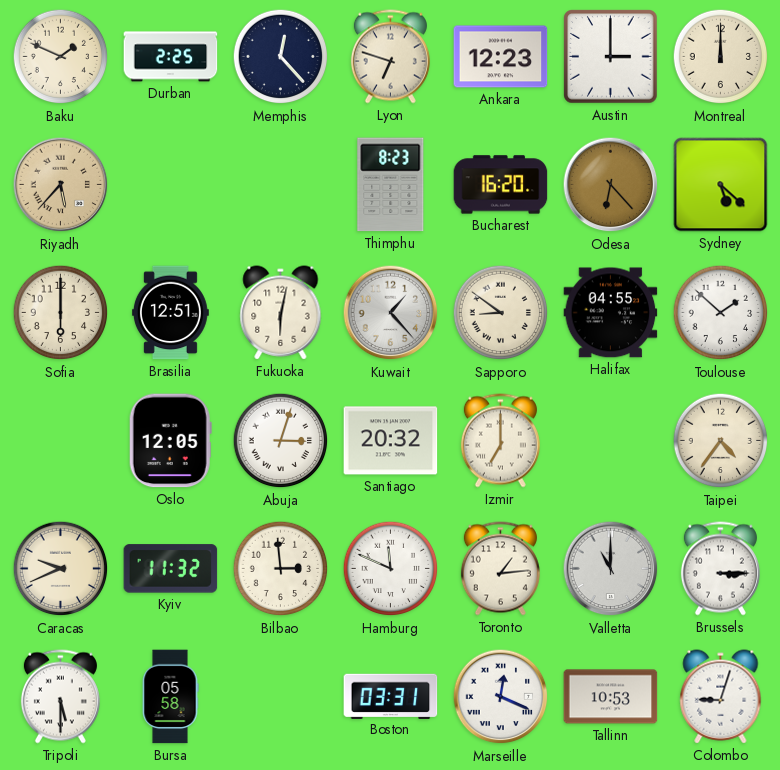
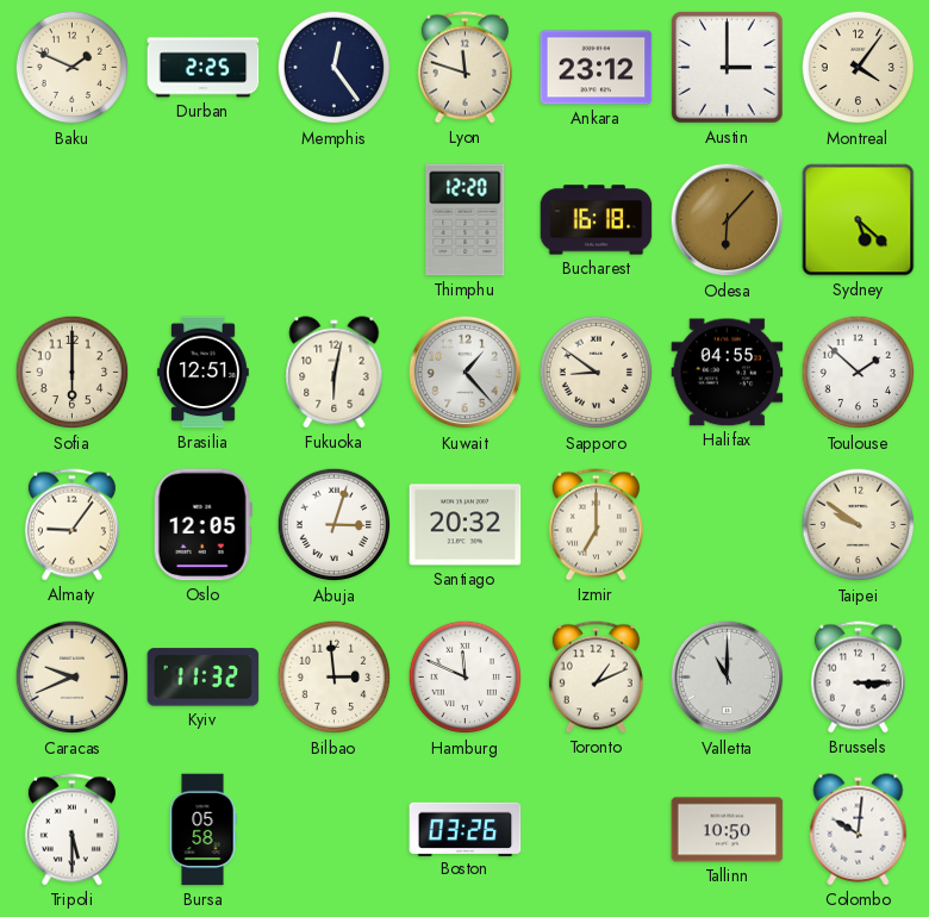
Memphis: 12:23 -> 12:24
Lyon: 6:48 -> 11:48
Ankara: 12:23 -> 23:12
Montreal: 12:00 -> 4:06
Riyadh: 5:37 -> none
Thimphu: 8:23 -> 12:20
Bucharest: 16:20 -> 16:18
Odesa: 6:23 -> 6:07
Almaty: none -> 9:06
Taipei: 4:36 -> 9:51
Toronto: 1:14 -> 1:11
Boston: 03:31 -> 03:26
Marseille: 12:19 -> none
Tallinn: 10:53 -> 10:50
Colombo: 9:03 -> 10:01
